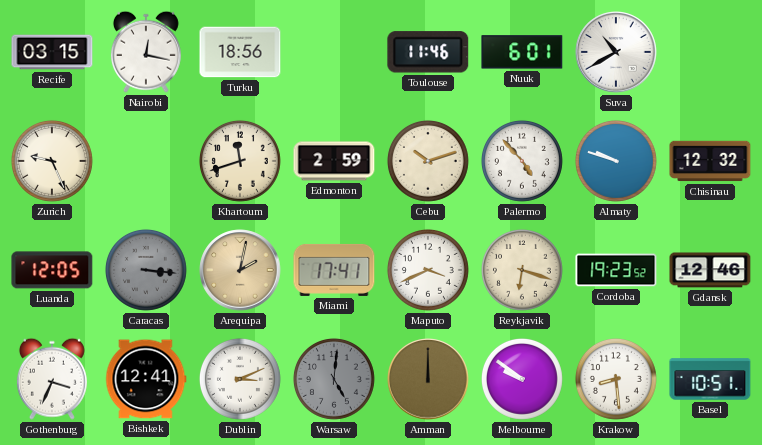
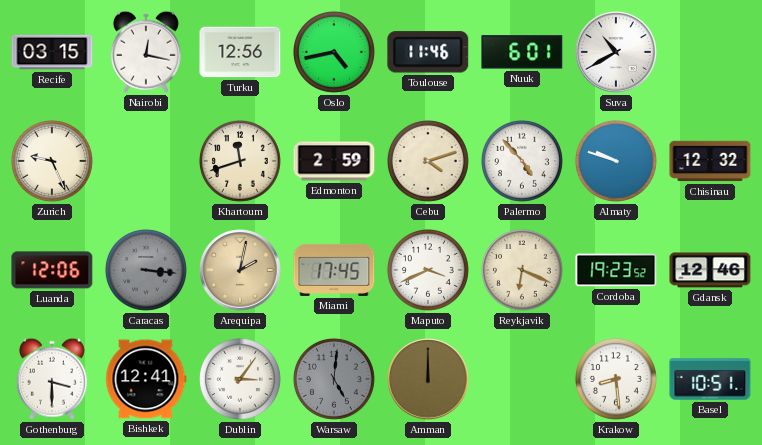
Turku: 18:56 -> 12:56
Oslo: none -> 4:43
Cebu: 10:12 -> 4:12
Luanda: 12:05 -> 12:06
Miami: 17:41 -> 17:45
Reykjavik: 6:18 -> 6:19
Gothenburg: 3:34 -> 3:30
Dublin: 3:11 -> 3:06
Melbourne: 9:51 -> none
